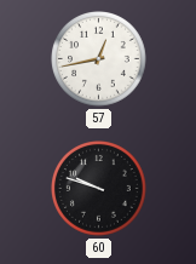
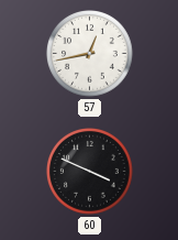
60: 9:48 -> 3:49
